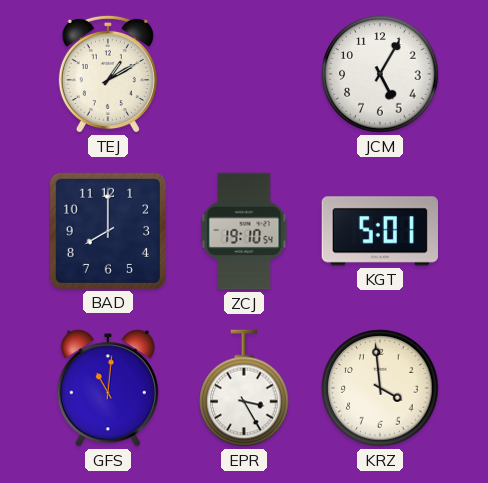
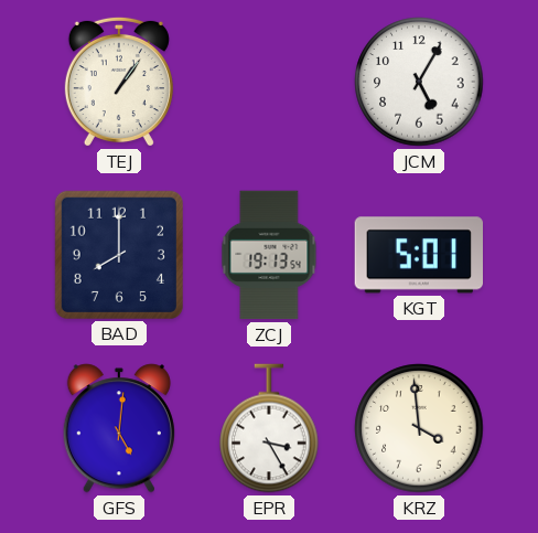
TEJ: 1:10 -> 1:06
ZCJ: 19:10 -> 19:13
GFS: 11:01 -> 5:01
